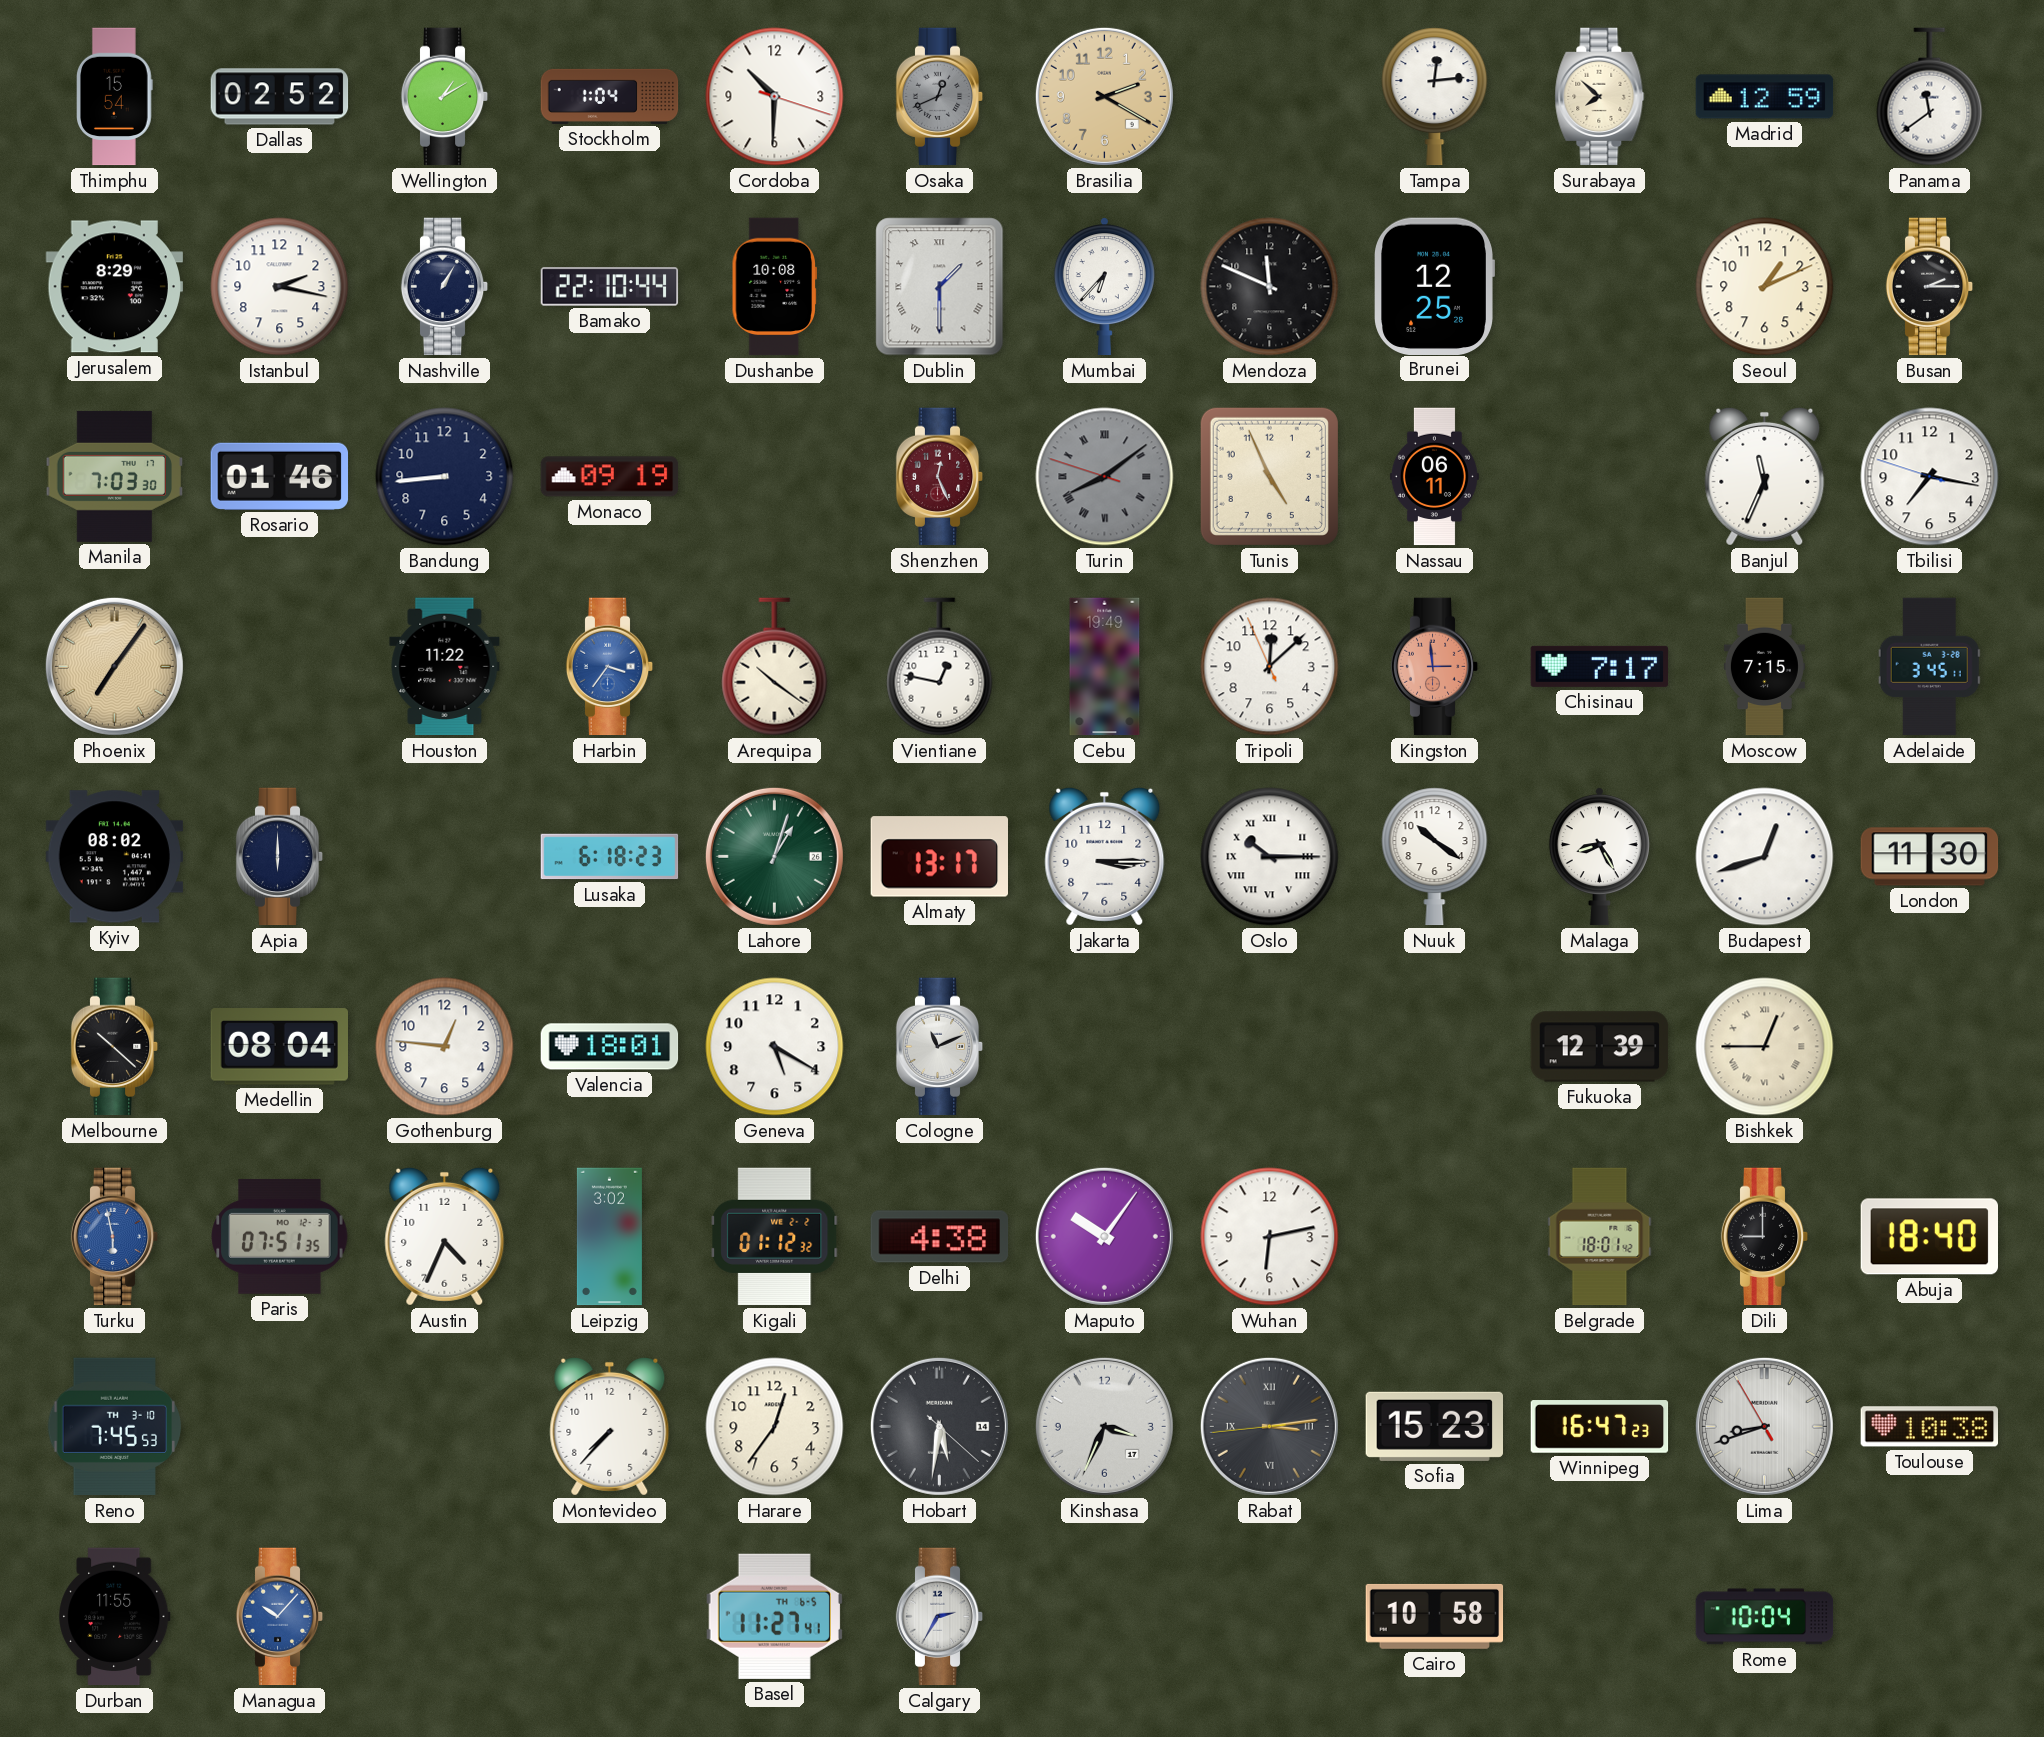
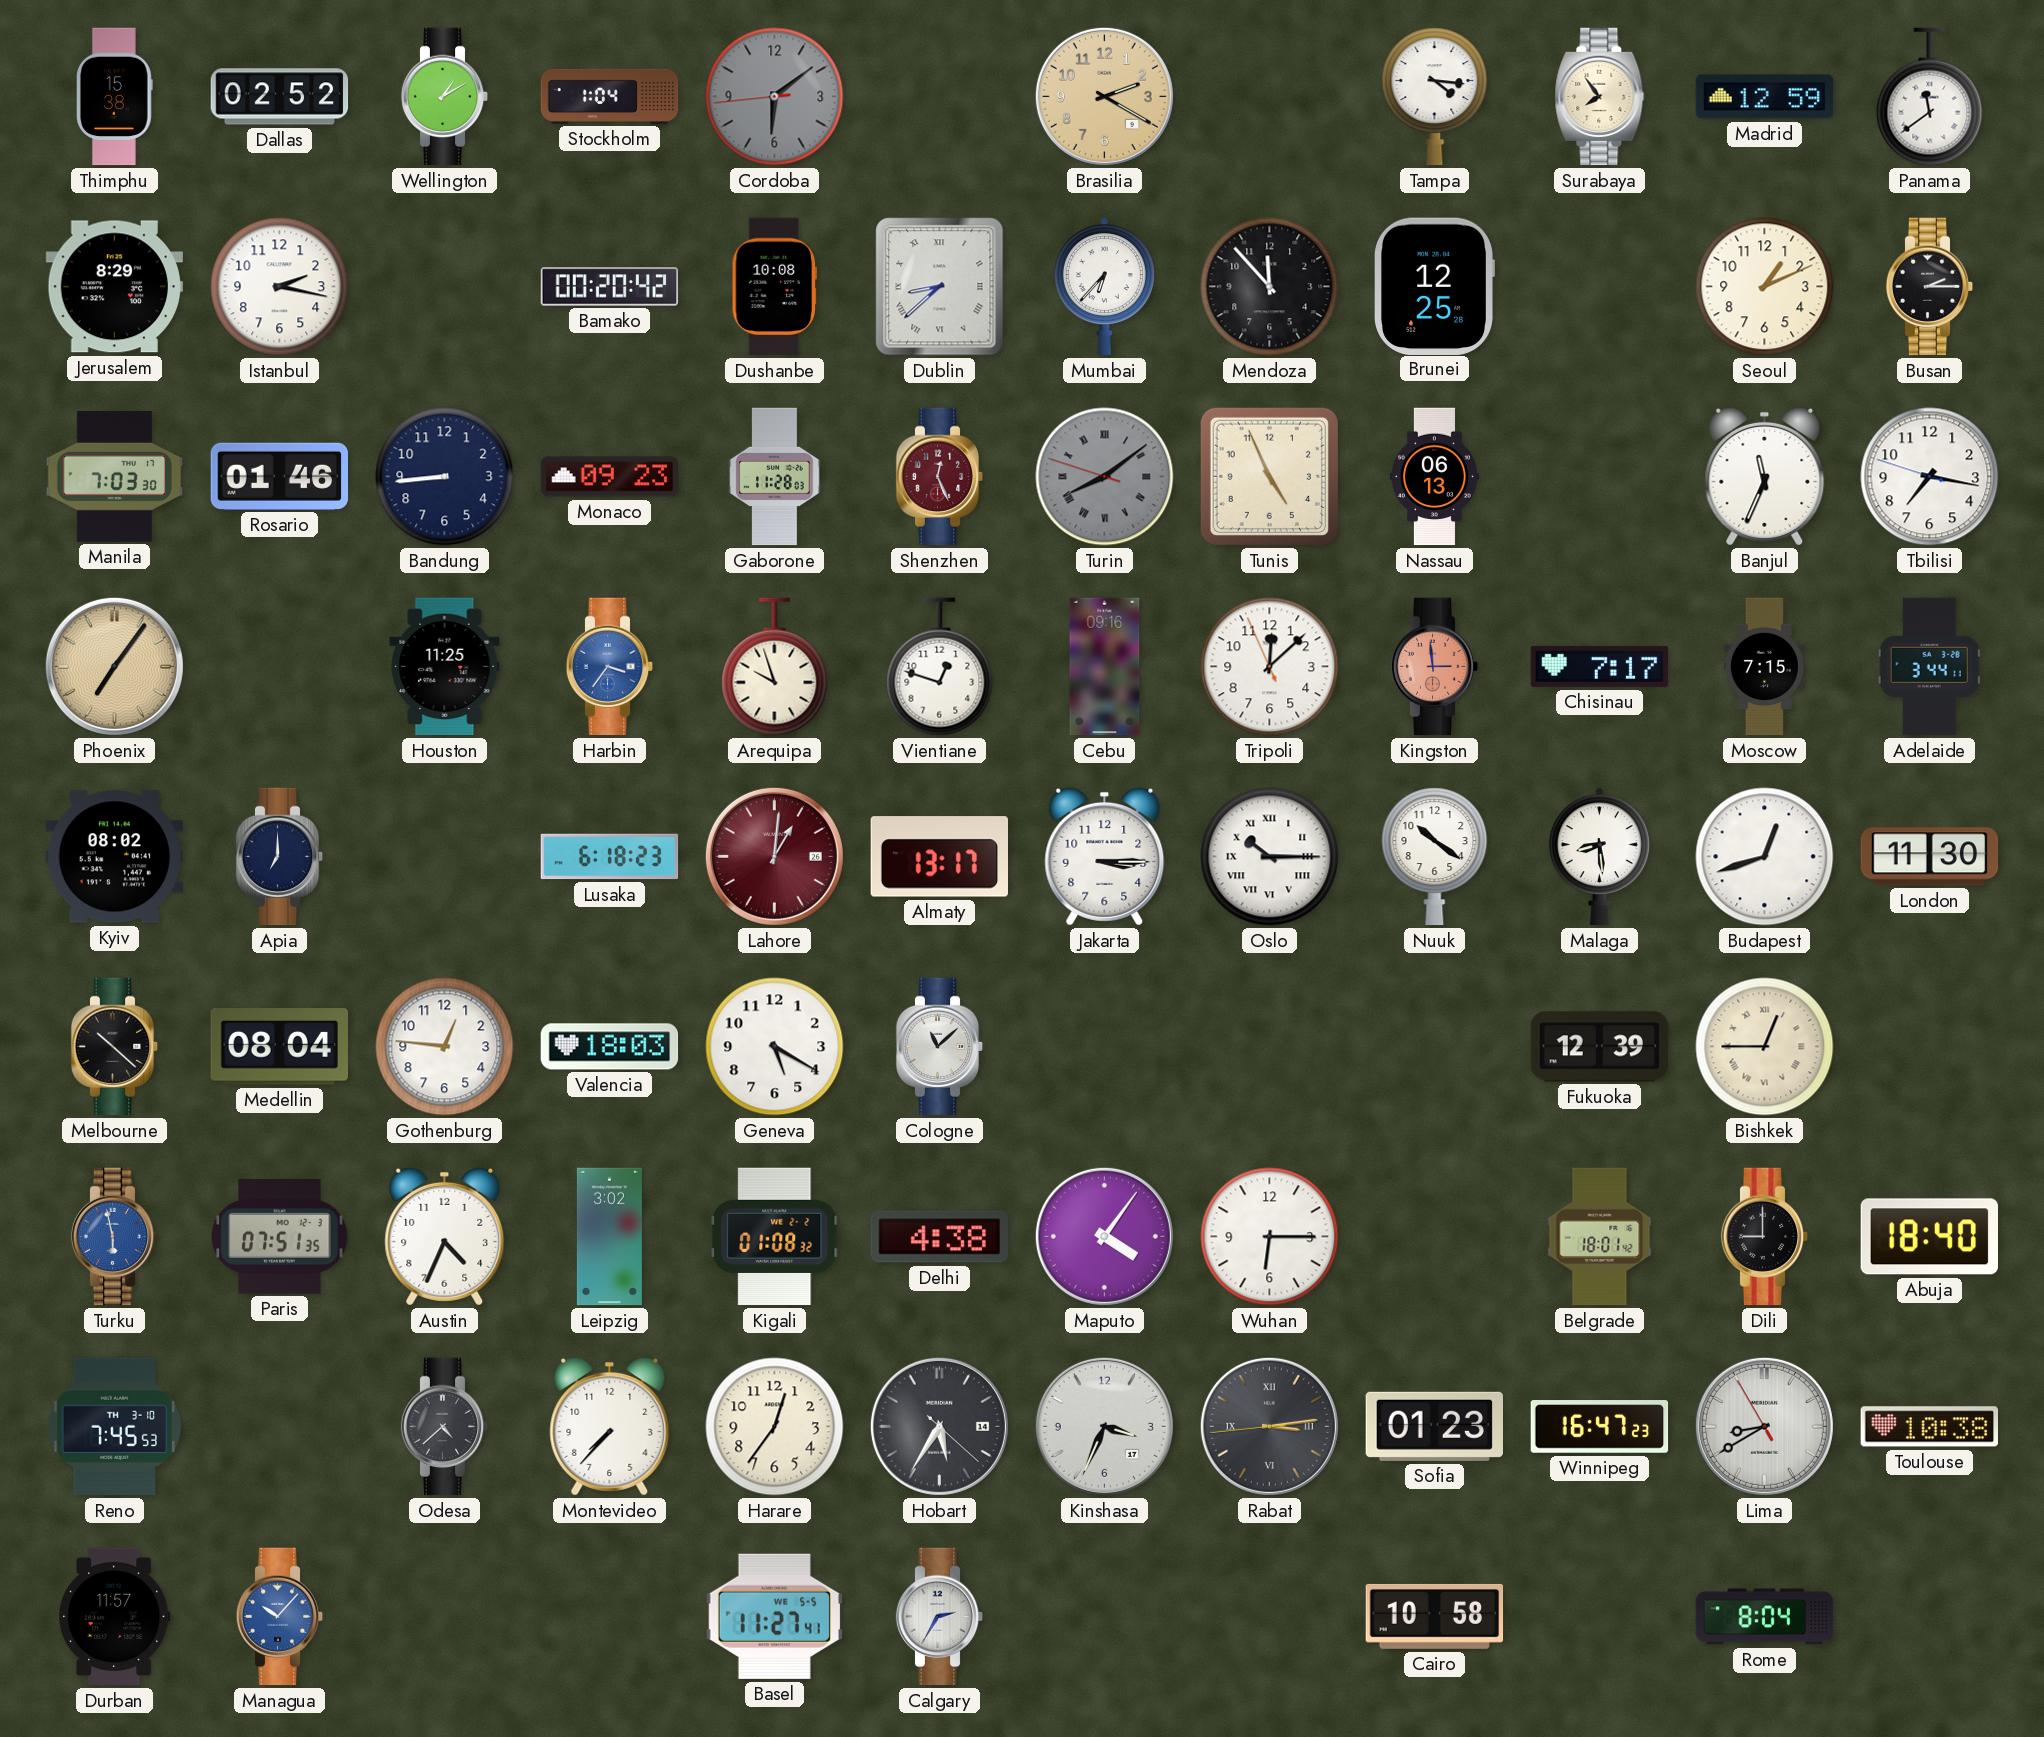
Thimphu: 15:54 -> 15:38
Cordoba: 10:30 -> 6:08
Cordoba dial: white -> grey
Osaka: 12:41 -> none
Tampa: 12:14 -> 4:16
Surabaya: 7:52 -> 7:54
Nashville: 1:05 -> none
Bamako: 22:10 -> 00:20
Dublin: 1:30 -> 8:38
Mendoza: 11:49 -> 11:53
Monaco: 09:19 -> 09:23
Gaborone: none -> 11:28
Nassau: 06:11 -> 06:13
Houston: 11:22 -> 11:25
Arequipa: 10:21 -> 9:57
Vientiane: 12:47 -> 12:48
Cebu: 19:49 -> 09:16
Adelaide: 3:45 -> 3:44
Apia: 6:00 -> 7:00
Lahore: 1:03 -> 1:01
Lahore dial: green -> burgundy
Malaga: 8:25 -> 8:29
Valencia: 18:01 -> 18:03
Cologne: 11:11 -> 11:08
Kigali: 01:12 -> 01:08
Maputo: 10:06 -> 4:06
Wuhan: 6:13 -> 6:15
Odesa: none -> 4:38
Hobart: 5:31 -> 5:35
Sofia: 15:23 -> 01:23
Lima: 8:41 -> 8:39
Durban: 11:55 -> 11:57
Basel date: TH 6-5 -> WE 5-5
Rome: 10:04 -> 8:04
